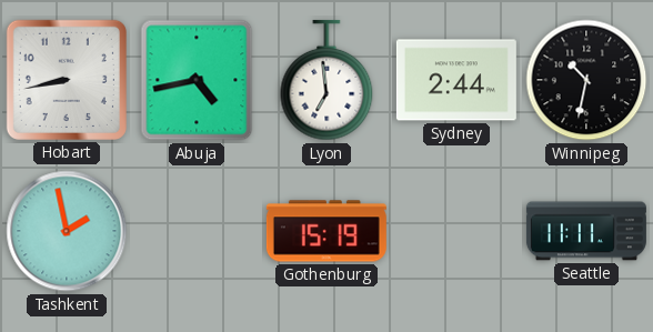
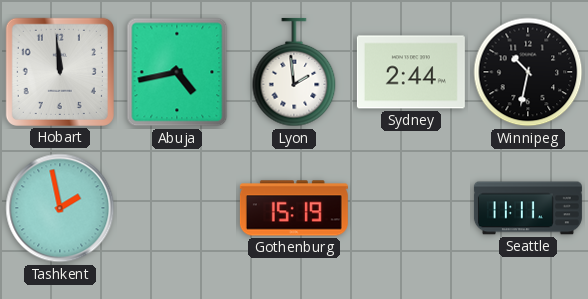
Hobart: 8:43 -> 11:59
Lyon: 6:59 -> 1:59
